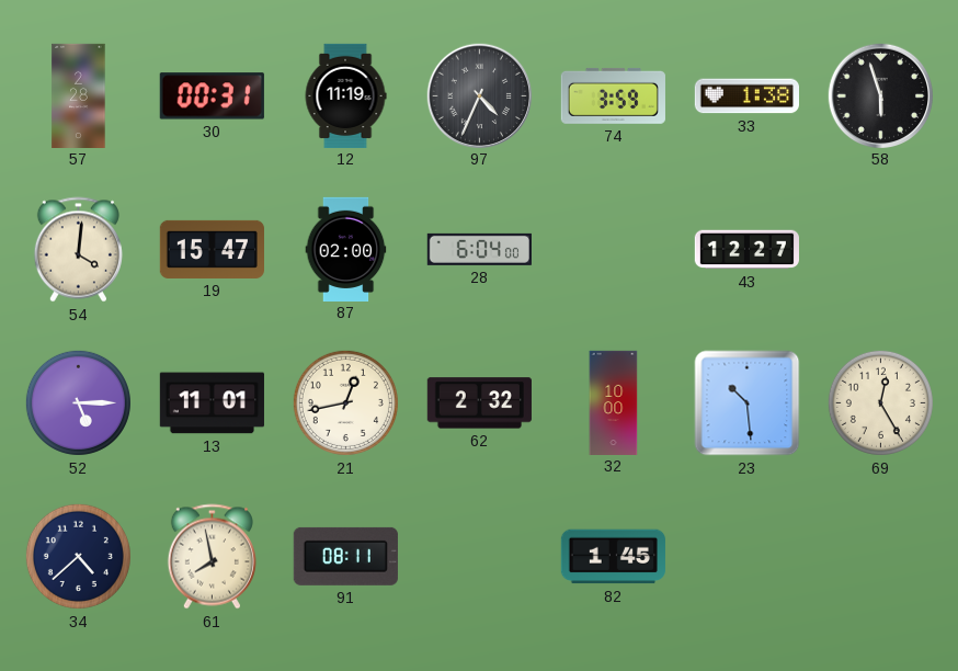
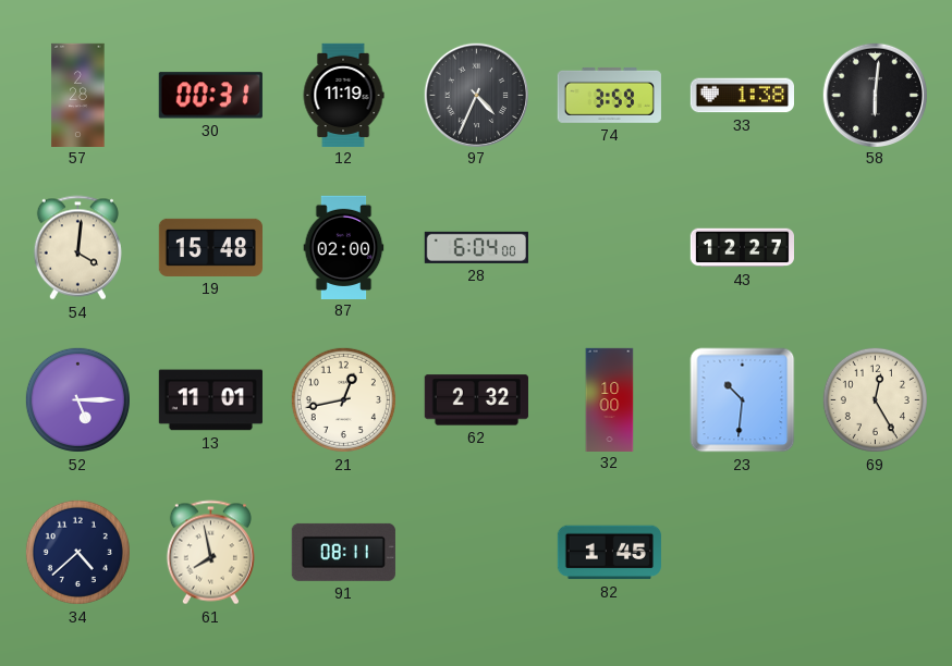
58: 5:57 -> 6:01
19: 15:47 -> 15:48
23: 10:29 -> 10:31
